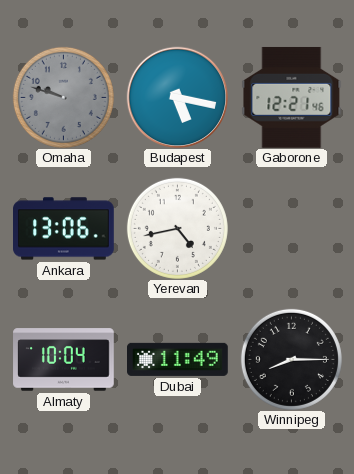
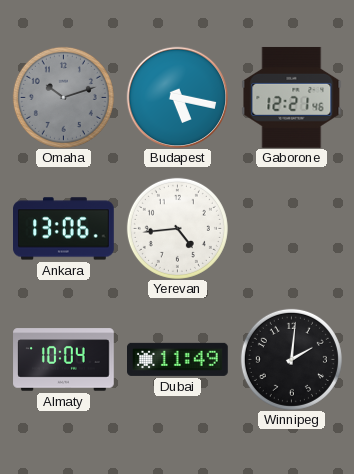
Omaha: 9:48 -> 10:12
Yerevan: 4:43 -> 4:44
Winnipeg: 8:15 -> 2:01
